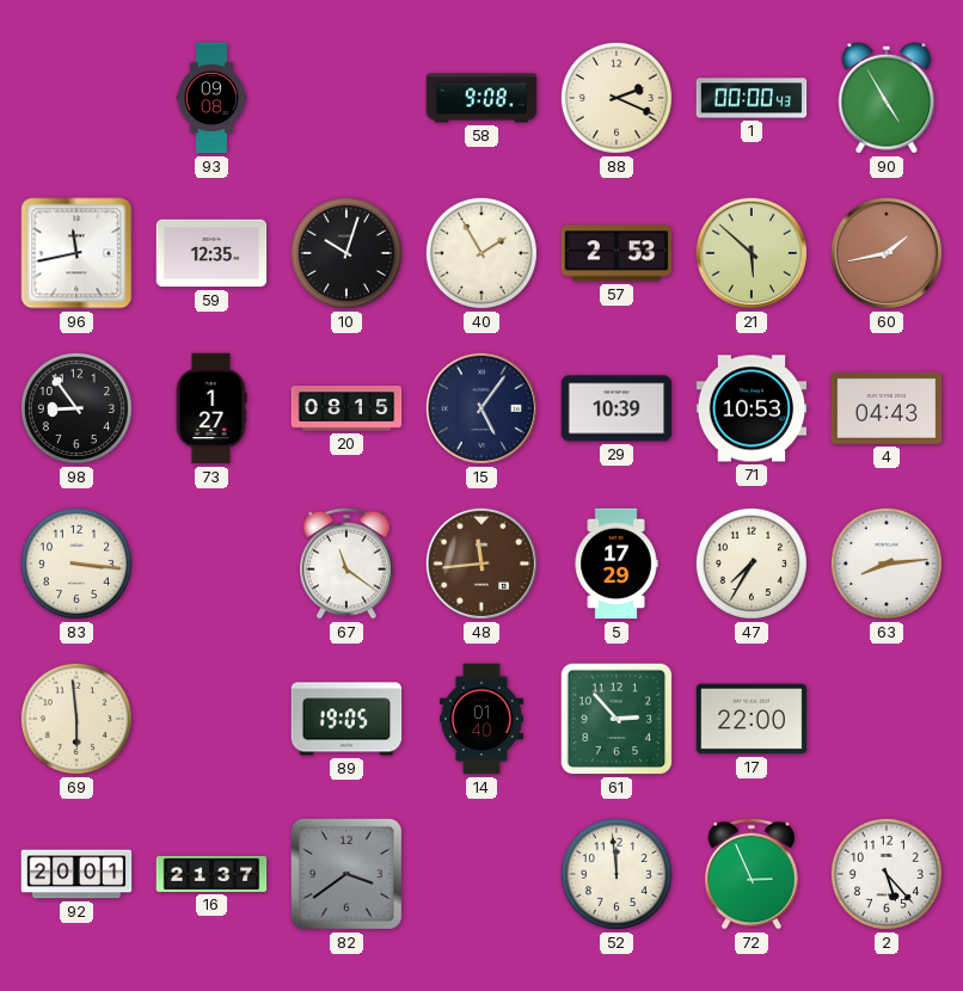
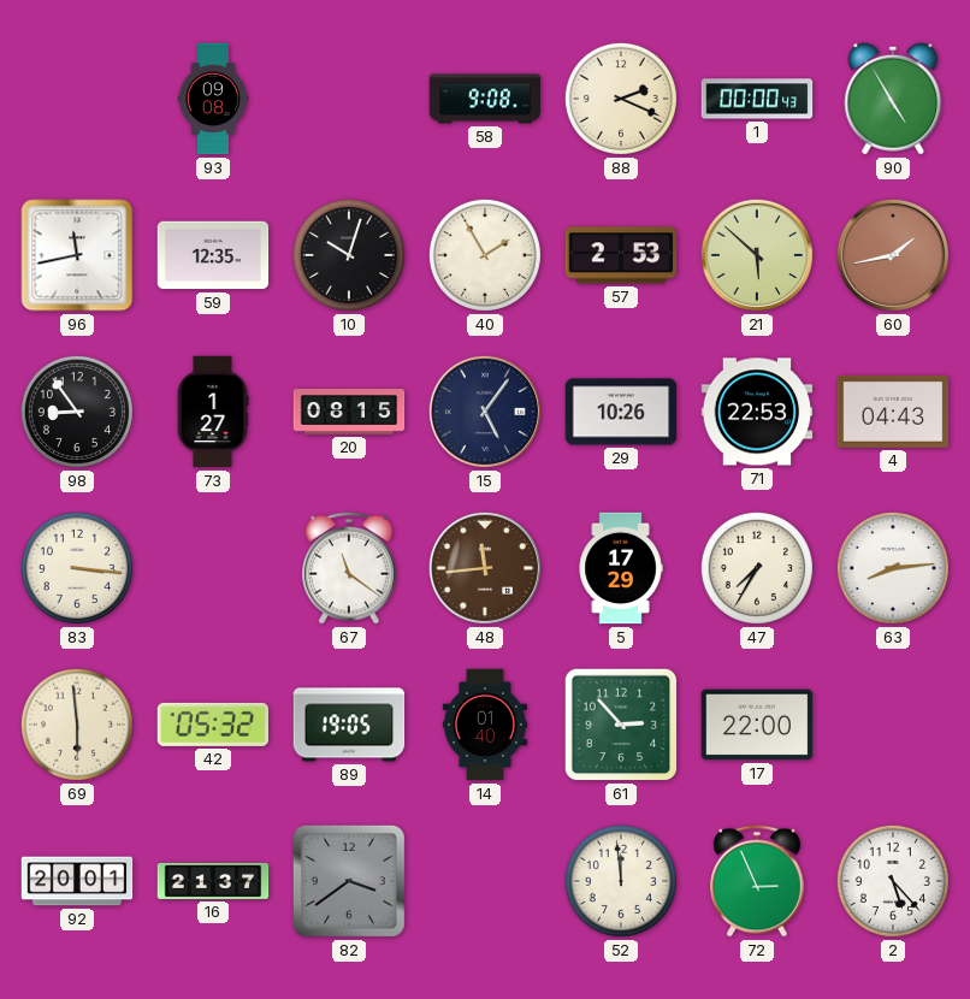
29: 10:39 -> 10:26
71: 10:53 -> 22:53
42: none -> 05:32
